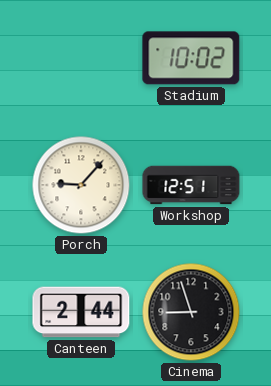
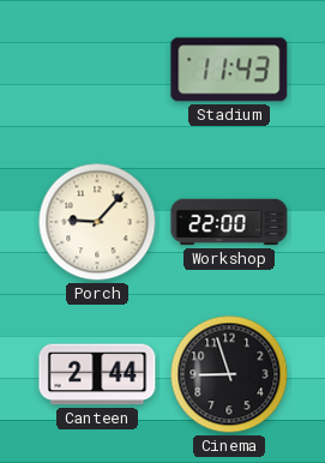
Stadium: 10:02 -> 11:43
Workshop: 12:51 -> 22:00
